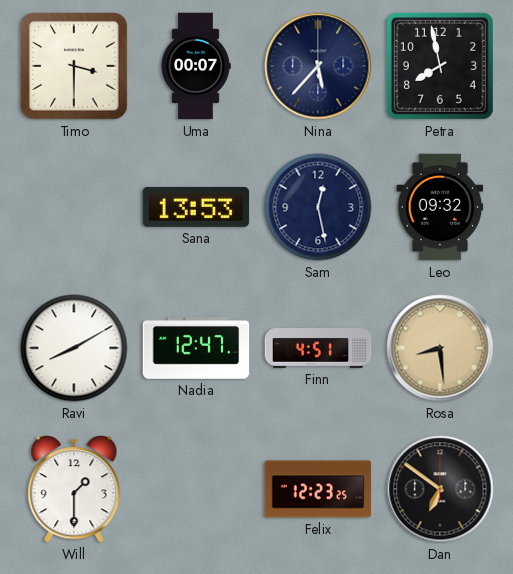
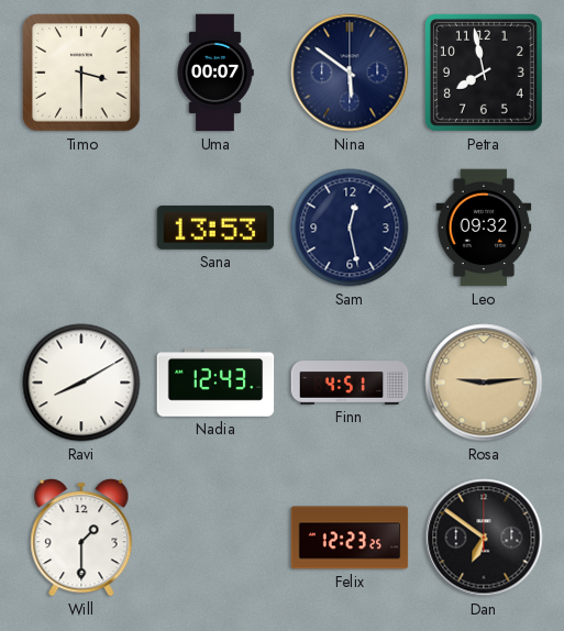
Nina: 5:37 -> 5:51
Nadia: 12:47 -> 12:43
Rosa: 8:29 -> 9:14
